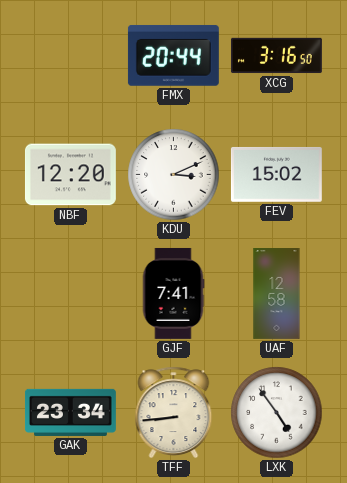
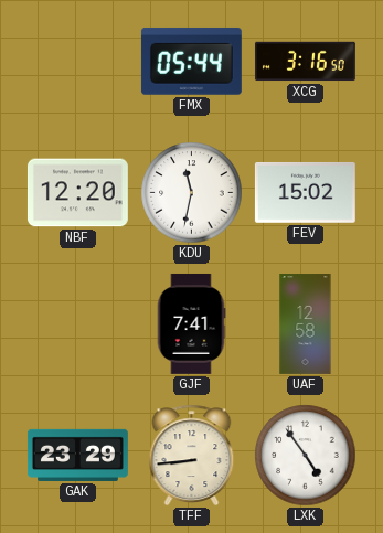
FMX: 20:44 -> 05:44
KDU: 3:11 -> 11:32
GAK: 23:34 -> 23:29
